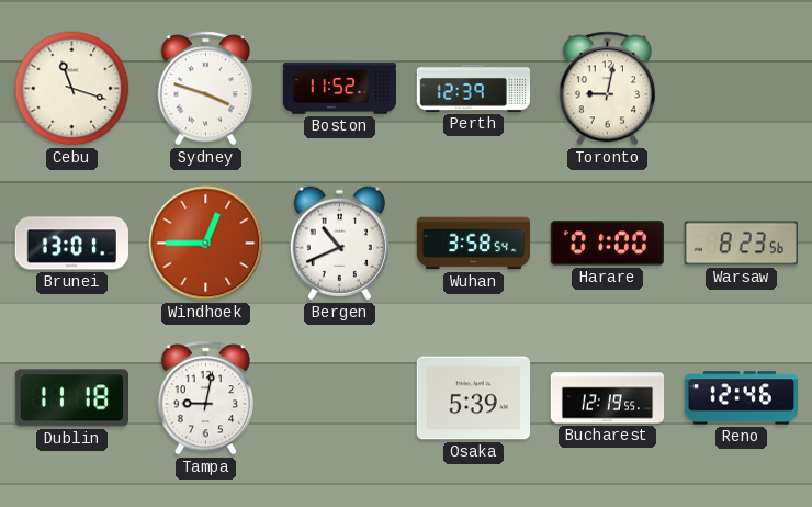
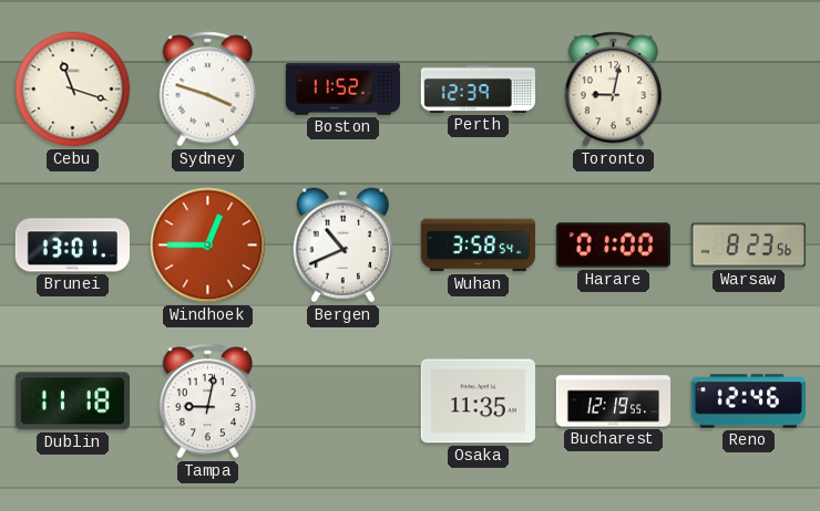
Osaka: 5:39 -> 11:35
